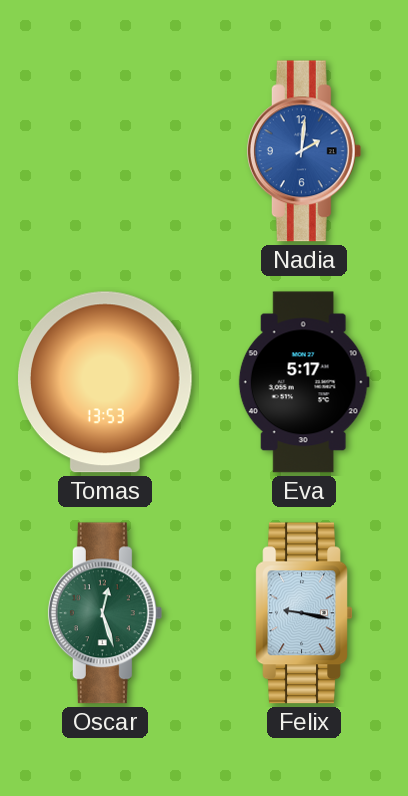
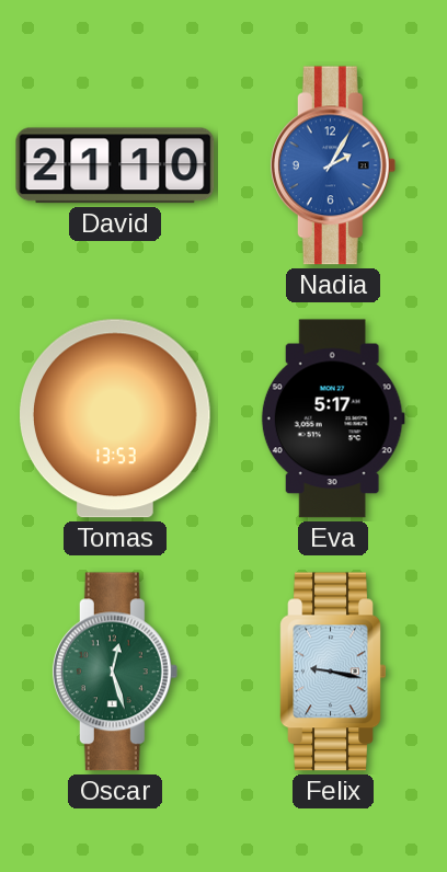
David: none -> 21:10
Nadia: 2:01 -> 2:05
